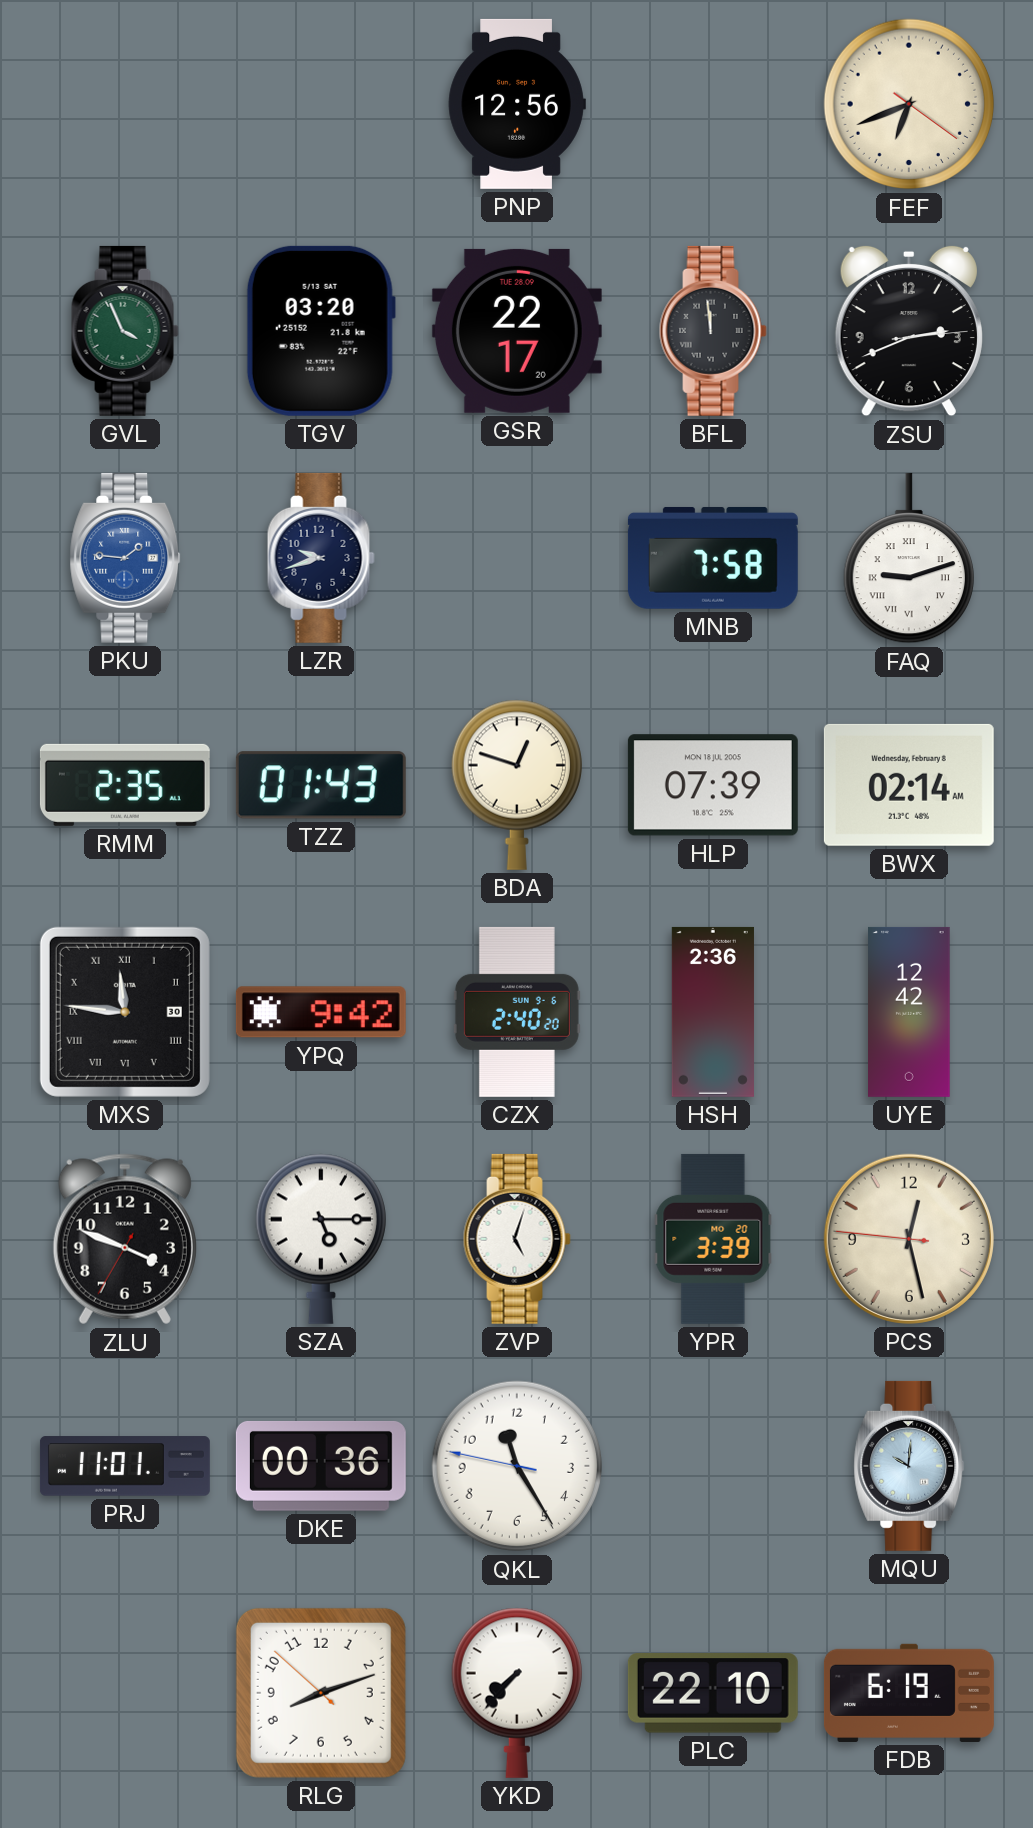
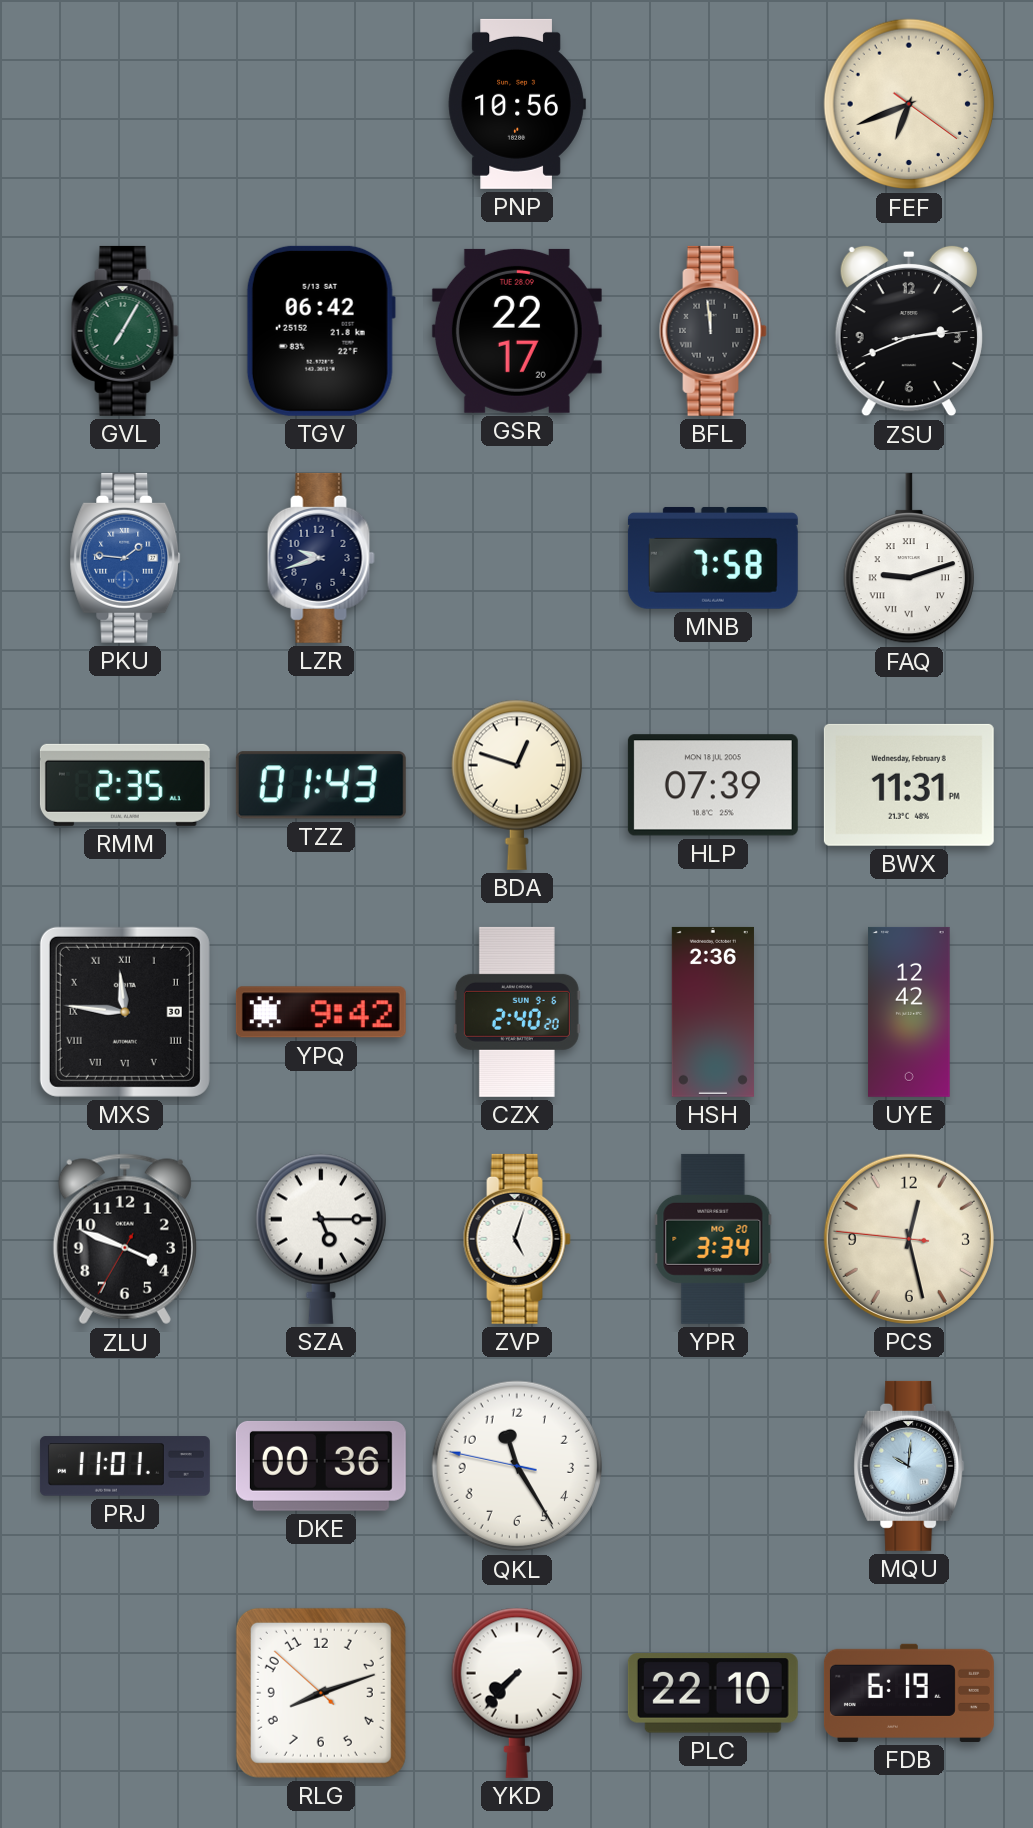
PNP: 12:56 -> 10:56
GVL: 3:56 -> 7:05
TGV: 03:20 -> 06:42
BWX: 02:14 -> 11:31
YPR: 3:39 -> 3:34
